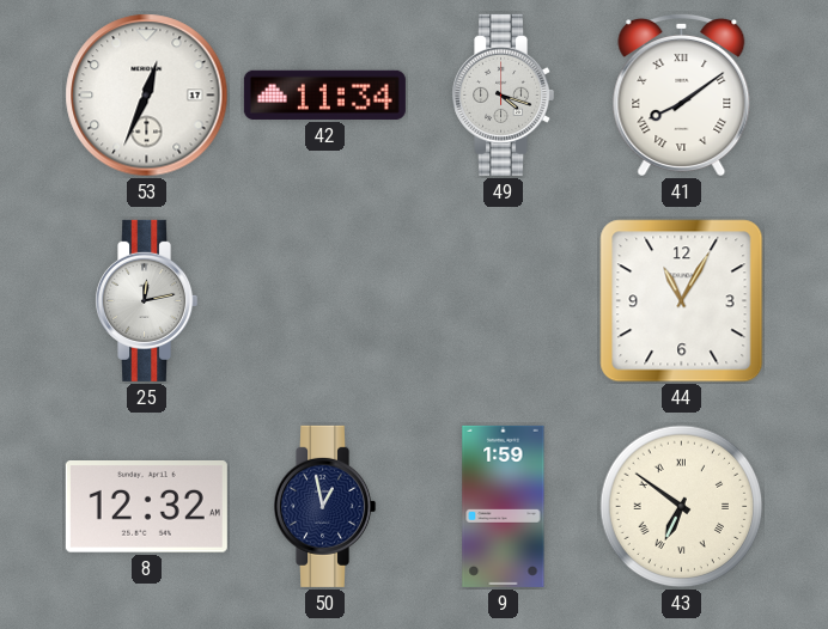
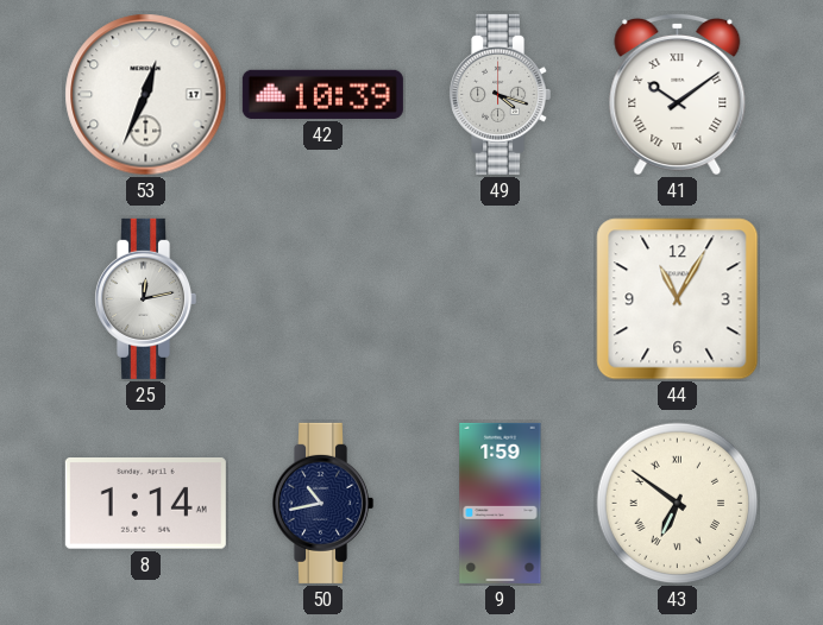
42: 11:34 -> 10:39
41: 8:09 -> 10:09
8: 12:32 -> 1:14
50: 12:58 -> 10:43
